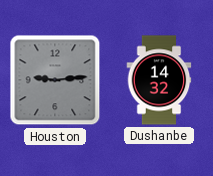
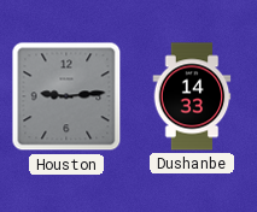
Dushanbe: 14:32 -> 14:33
